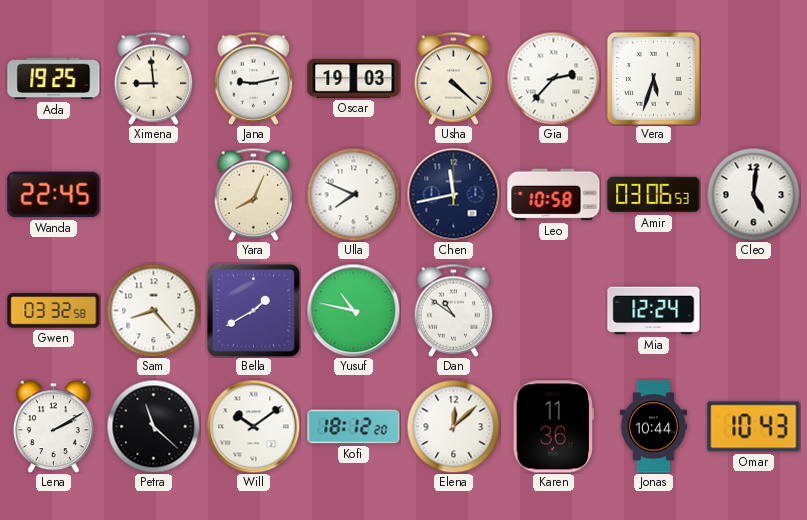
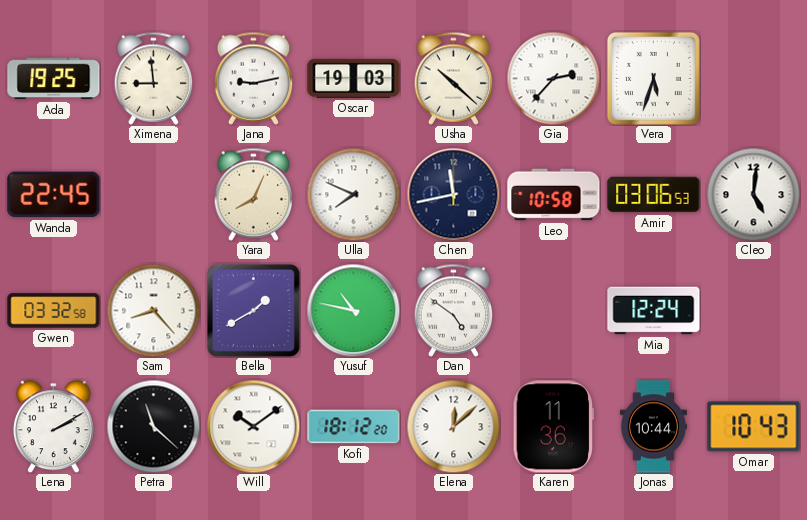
Usha: 4:22 -> 10:22
Dan: 10:51 -> 4:51
